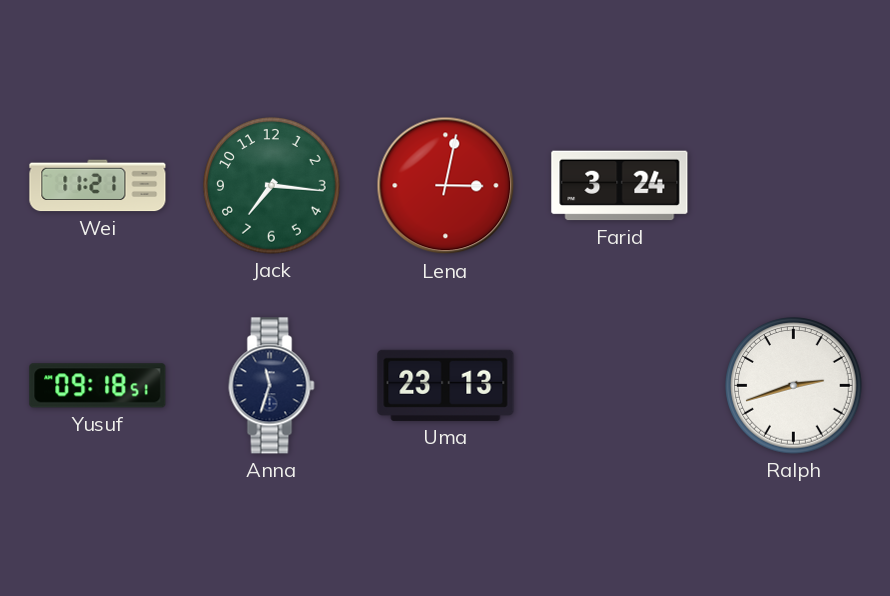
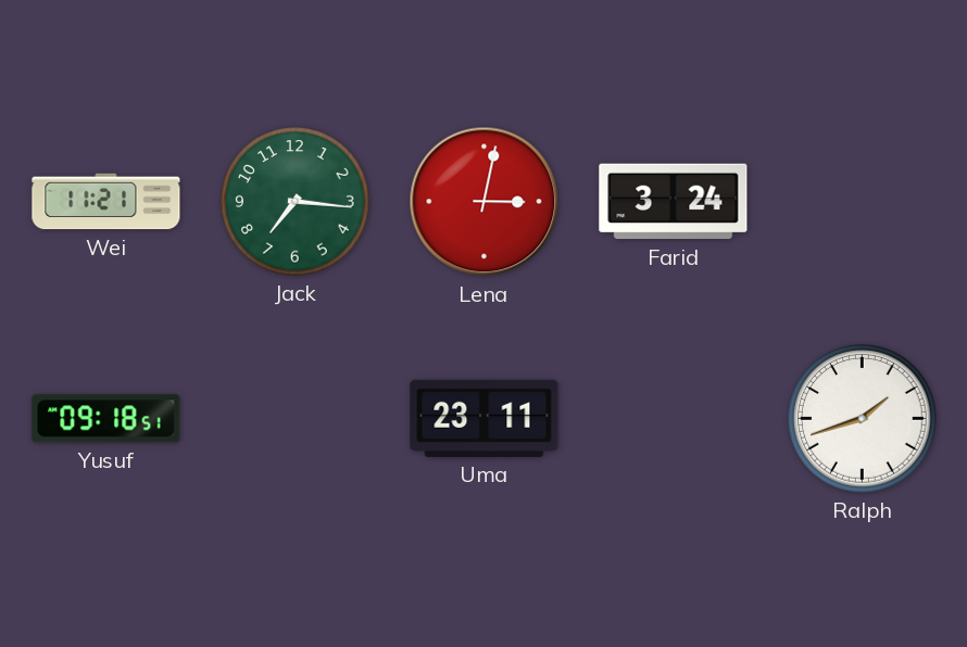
Anna: 11:33 -> none
Uma: 23:13 -> 23:11
Ralph: 2:42 -> 1:42
